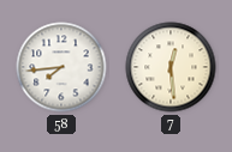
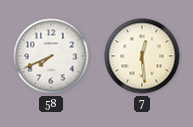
58: 7:44 -> 7:41
